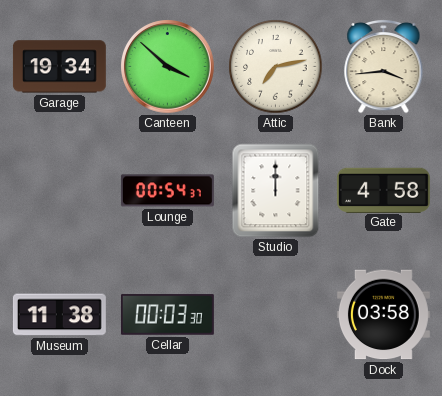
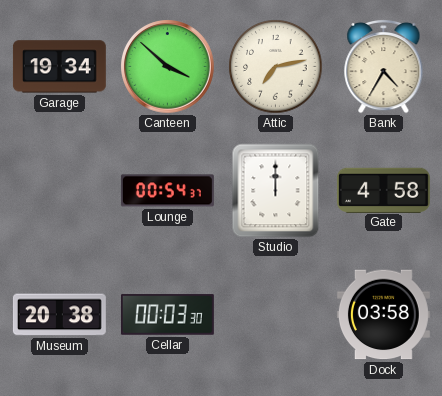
Bank: 3:44 -> 4:35
Museum: 11:38 -> 20:38
